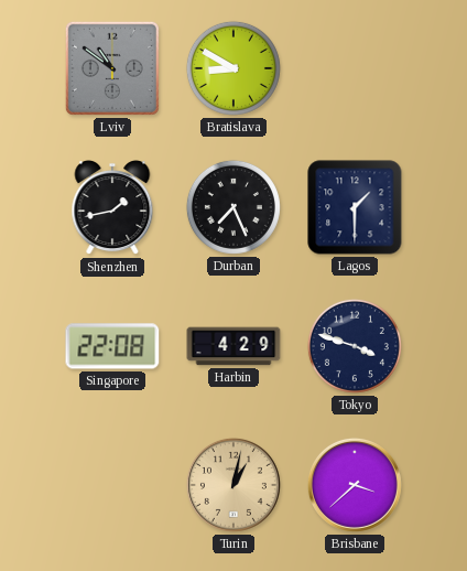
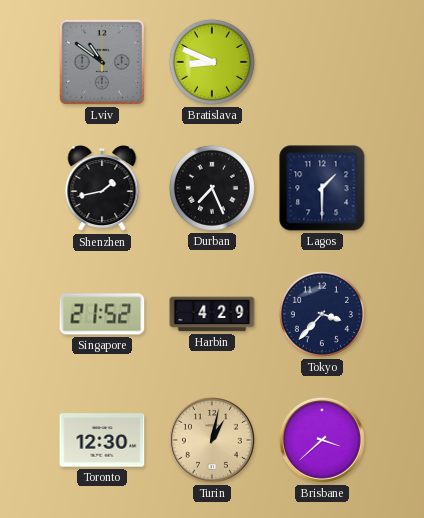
Bratislava: 8:50 -> 8:49
Singapore: 22:08 -> 21:52
Tokyo: 3:48 -> 3:37
Toronto: none -> 12:30
